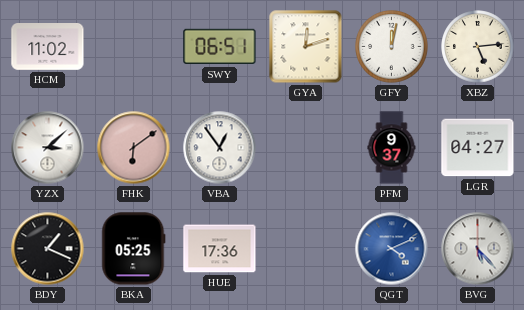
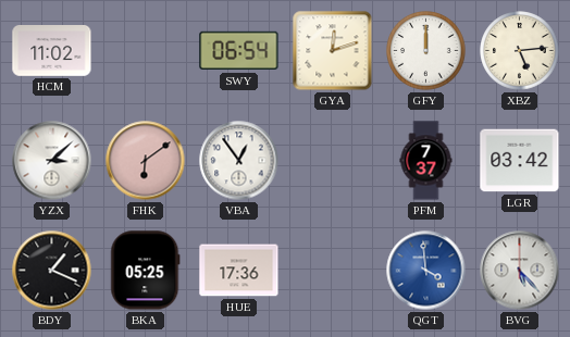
SWY: 06:51 -> 06:54
GFY: 12:02 -> 12:00
PFM: 9:37 -> 7:37
LGR: 04:27 -> 03:42
QGT: 4:11 -> 3:59
